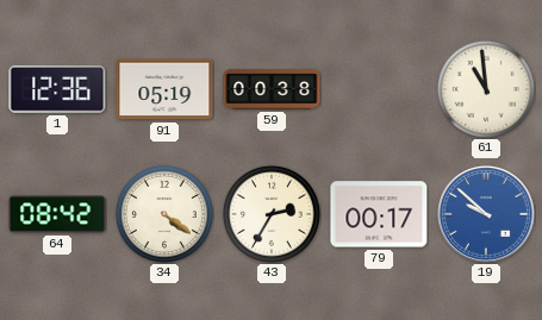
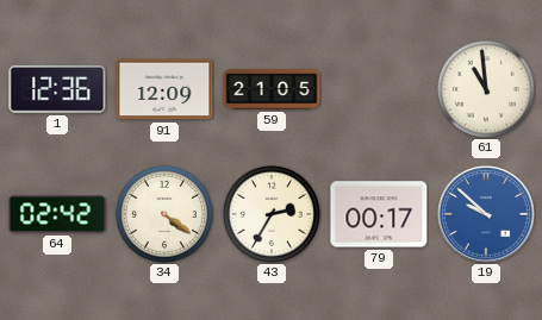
91: 05:19 -> 12:09
59: 00:38 -> 21:05
64: 08:42 -> 02:42
